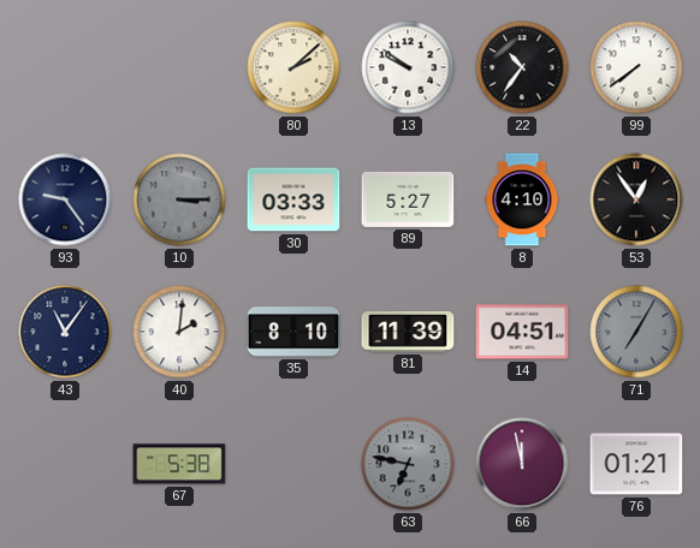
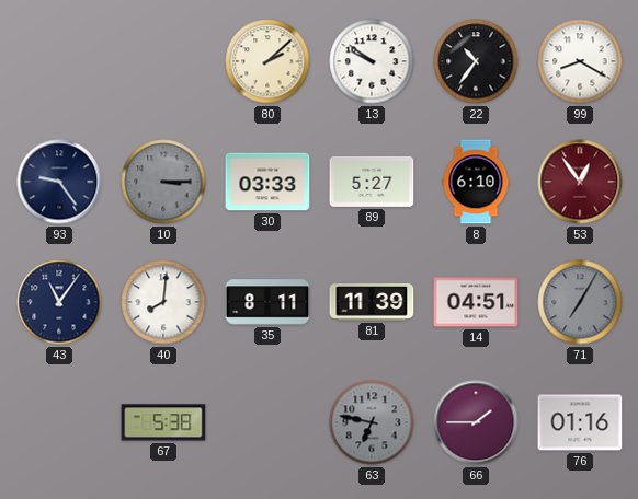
99: 7:39 -> 8:20
8: 4:10 -> 6:10
53 dial: black -> burgundy
40: 2:01 -> 8:01
35: 8:10 -> 8:11
66: 11:58 -> 1:45
76: 01:21 -> 01:16
